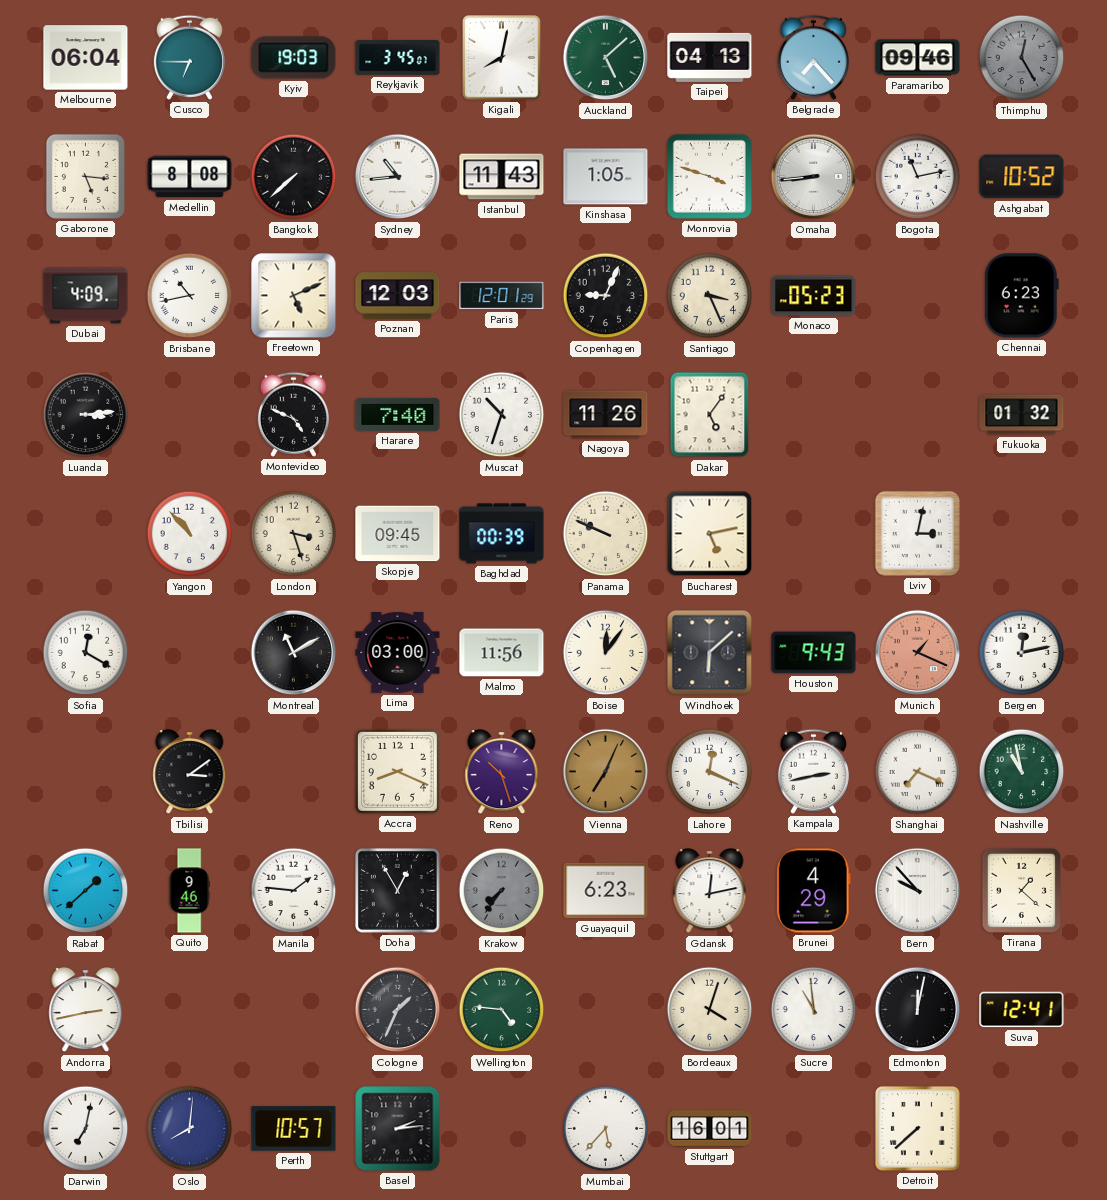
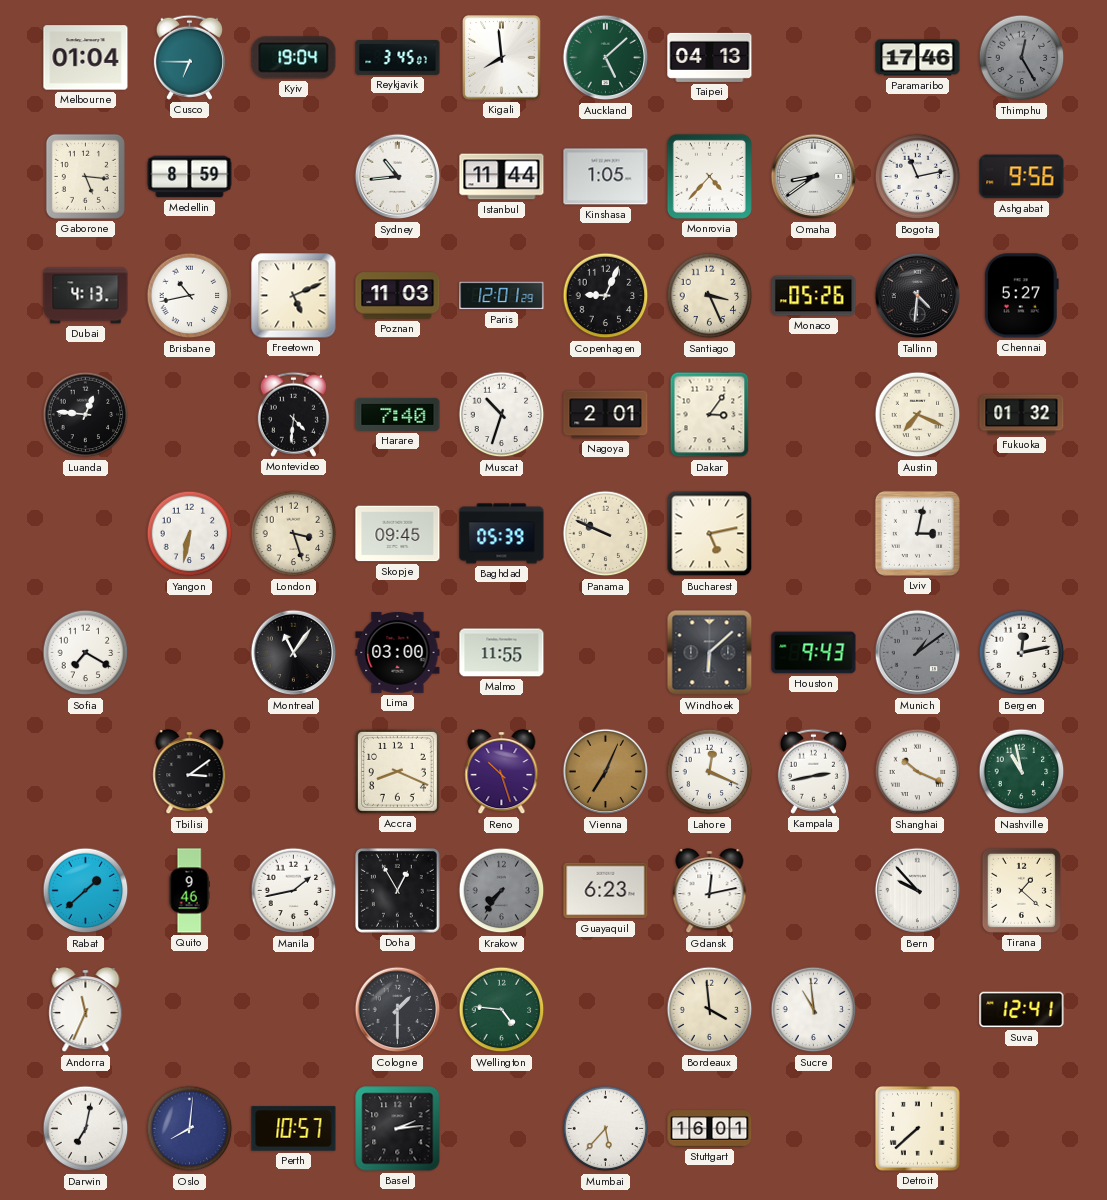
Melbourne: 06:04 -> 01:04
Kyiv: 19:03 -> 19:04
Kigali: 8:02 -> 7:59
Belgrade: 7:23 -> none
Paramaribo: 09:46 -> 17:46
Medellin: 8:08 -> 8:59
Bangkok: 7:38 -> none
Istanbul: 11:43 -> 11:44
Monrovia: 3:48 -> 4:37
Omaha: 8:44 -> 8:39
Ashgabat: 10:52 -> 9:56
Dubai: 4:09 -> 4:13
Poznan: 12:03 -> 11:03
Monaco: 05:23 -> 05:26
Tallinn: none -> 4:31
Chennai: 6:23 -> 5:27
Luanda: 3:14 -> 12:46
Montevideo: 4:49 -> 4:31
Nagoya: 11:26 -> 2:01
Dakar: 5:06 -> 3:06
Austin: none -> 7:19
Yangon: 10:53 -> 6:32
Baghdad: 00:39 -> 05:39
Sofia: 12:20 -> 7:20
Montreal: 11:10 -> 11:06
Malmo: 11:56 -> 11:55
Boise: 12:06 -> none
Munich: 1:19 -> 1:09
Munich dial: salmon -> grey
Shanghai: 7:19 -> 10:19
Manila: 1:46 -> 1:43
Brunei: 4:29 -> none
Andorra: 2:43 -> 11:34
Cologne: 1:34 -> 1:30
Bordeaux: 4:03 -> 3:59
Edmonton: 12:02 -> none
